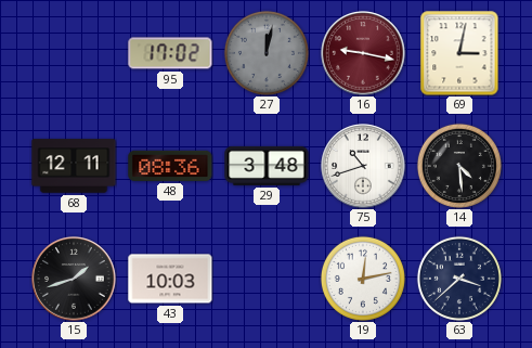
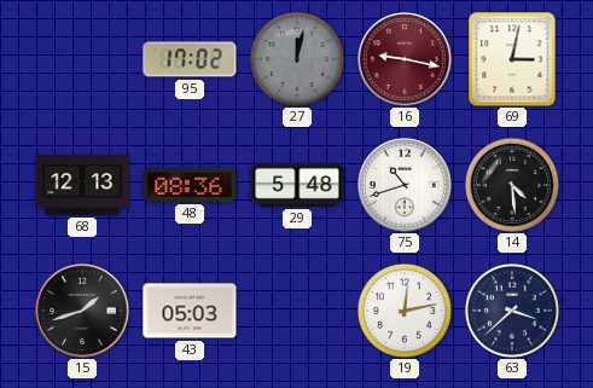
68: 12:11 -> 12:13
29: 3:48 -> 5:48
43: 10:03 -> 05:03
